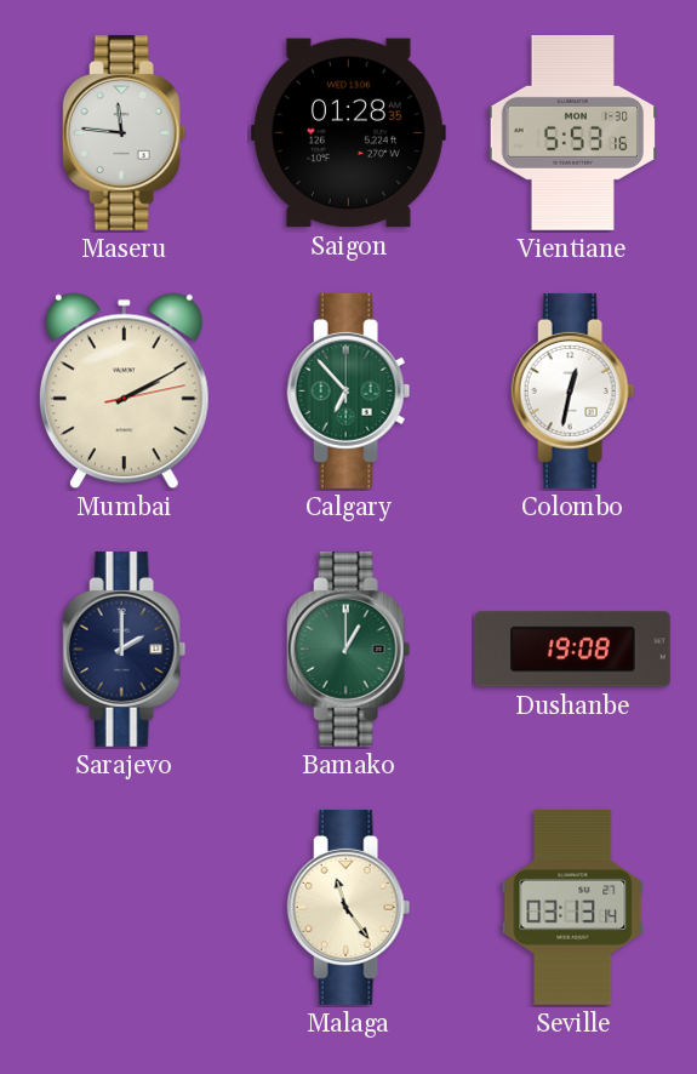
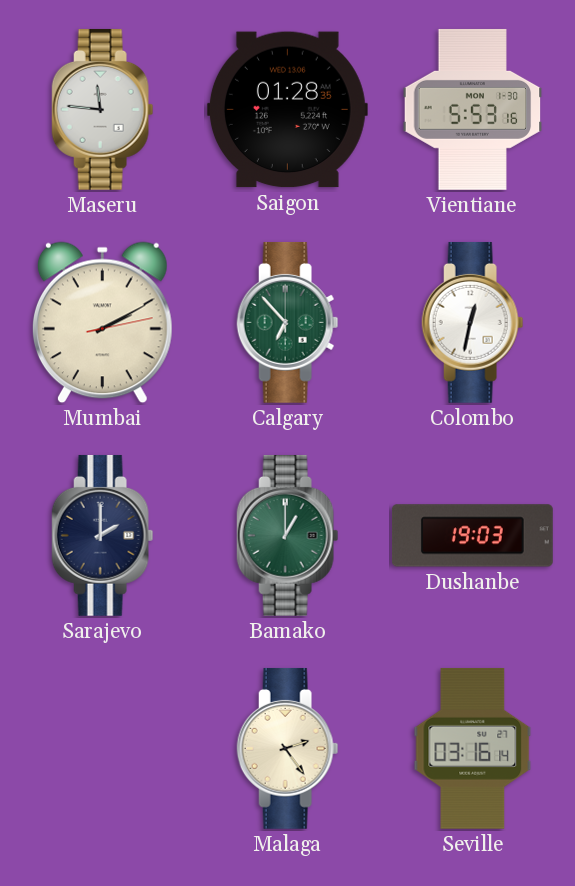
Dushanbe: 19:08 -> 19:03
Malaga: 11:24 -> 2:24
Seville: 03:13 -> 03:16
